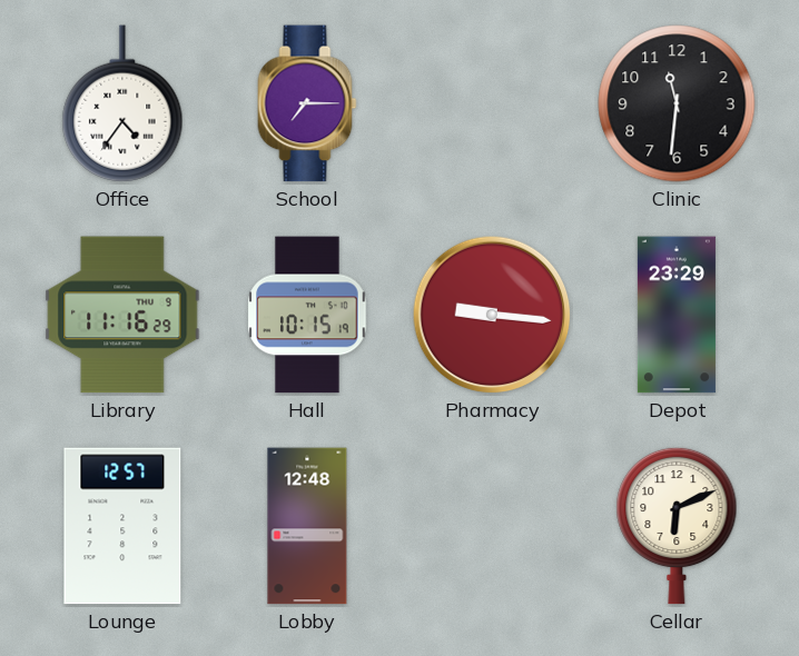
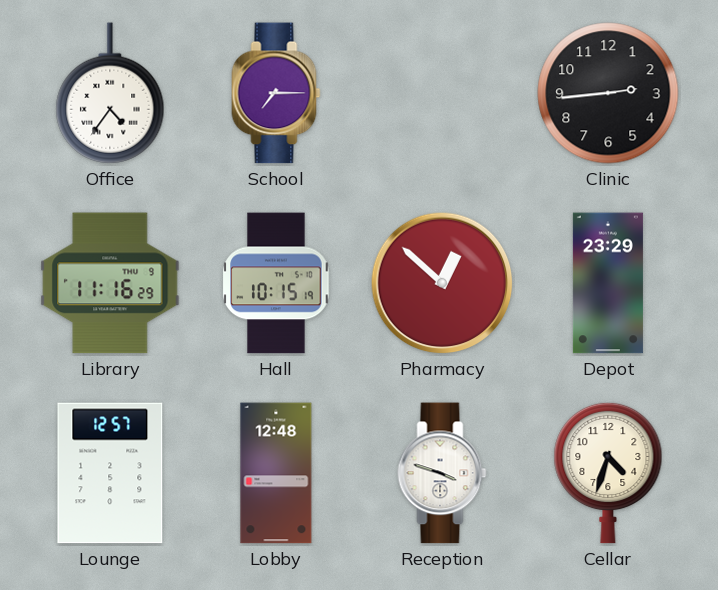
Clinic: 11:31 -> 2:44
Pharmacy: 9:16 -> 12:52
Reception: none -> 3:48
Cellar: 6:11 -> 4:33
